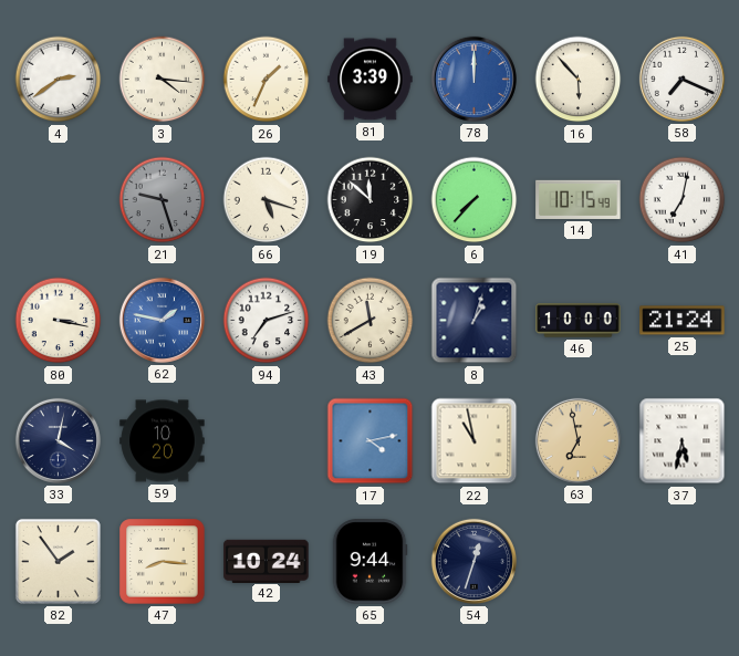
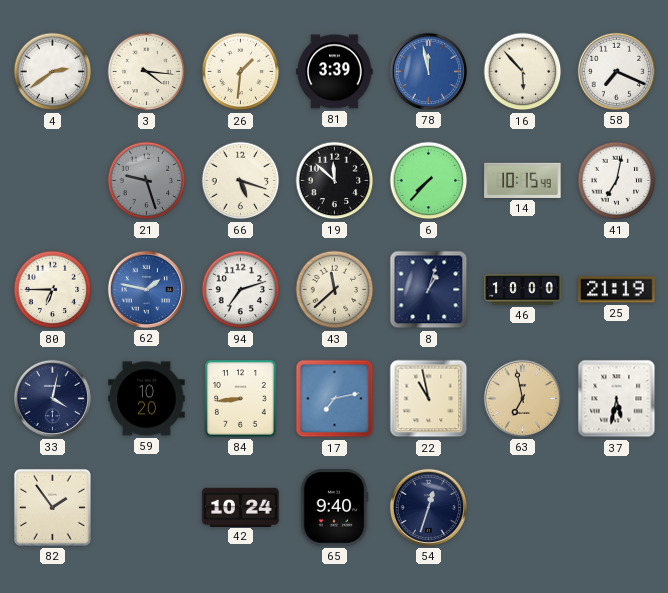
26: 1:34 -> 1:31
78: 12:00 -> 11:58
80: 3:17 -> 6:45
43: 11:40 -> 11:38
25: 21:24 -> 21:19
84: none -> 8:44
17: 4:13 -> 7:13
47: 8:16 -> none
65: 9:44 -> 9:40
